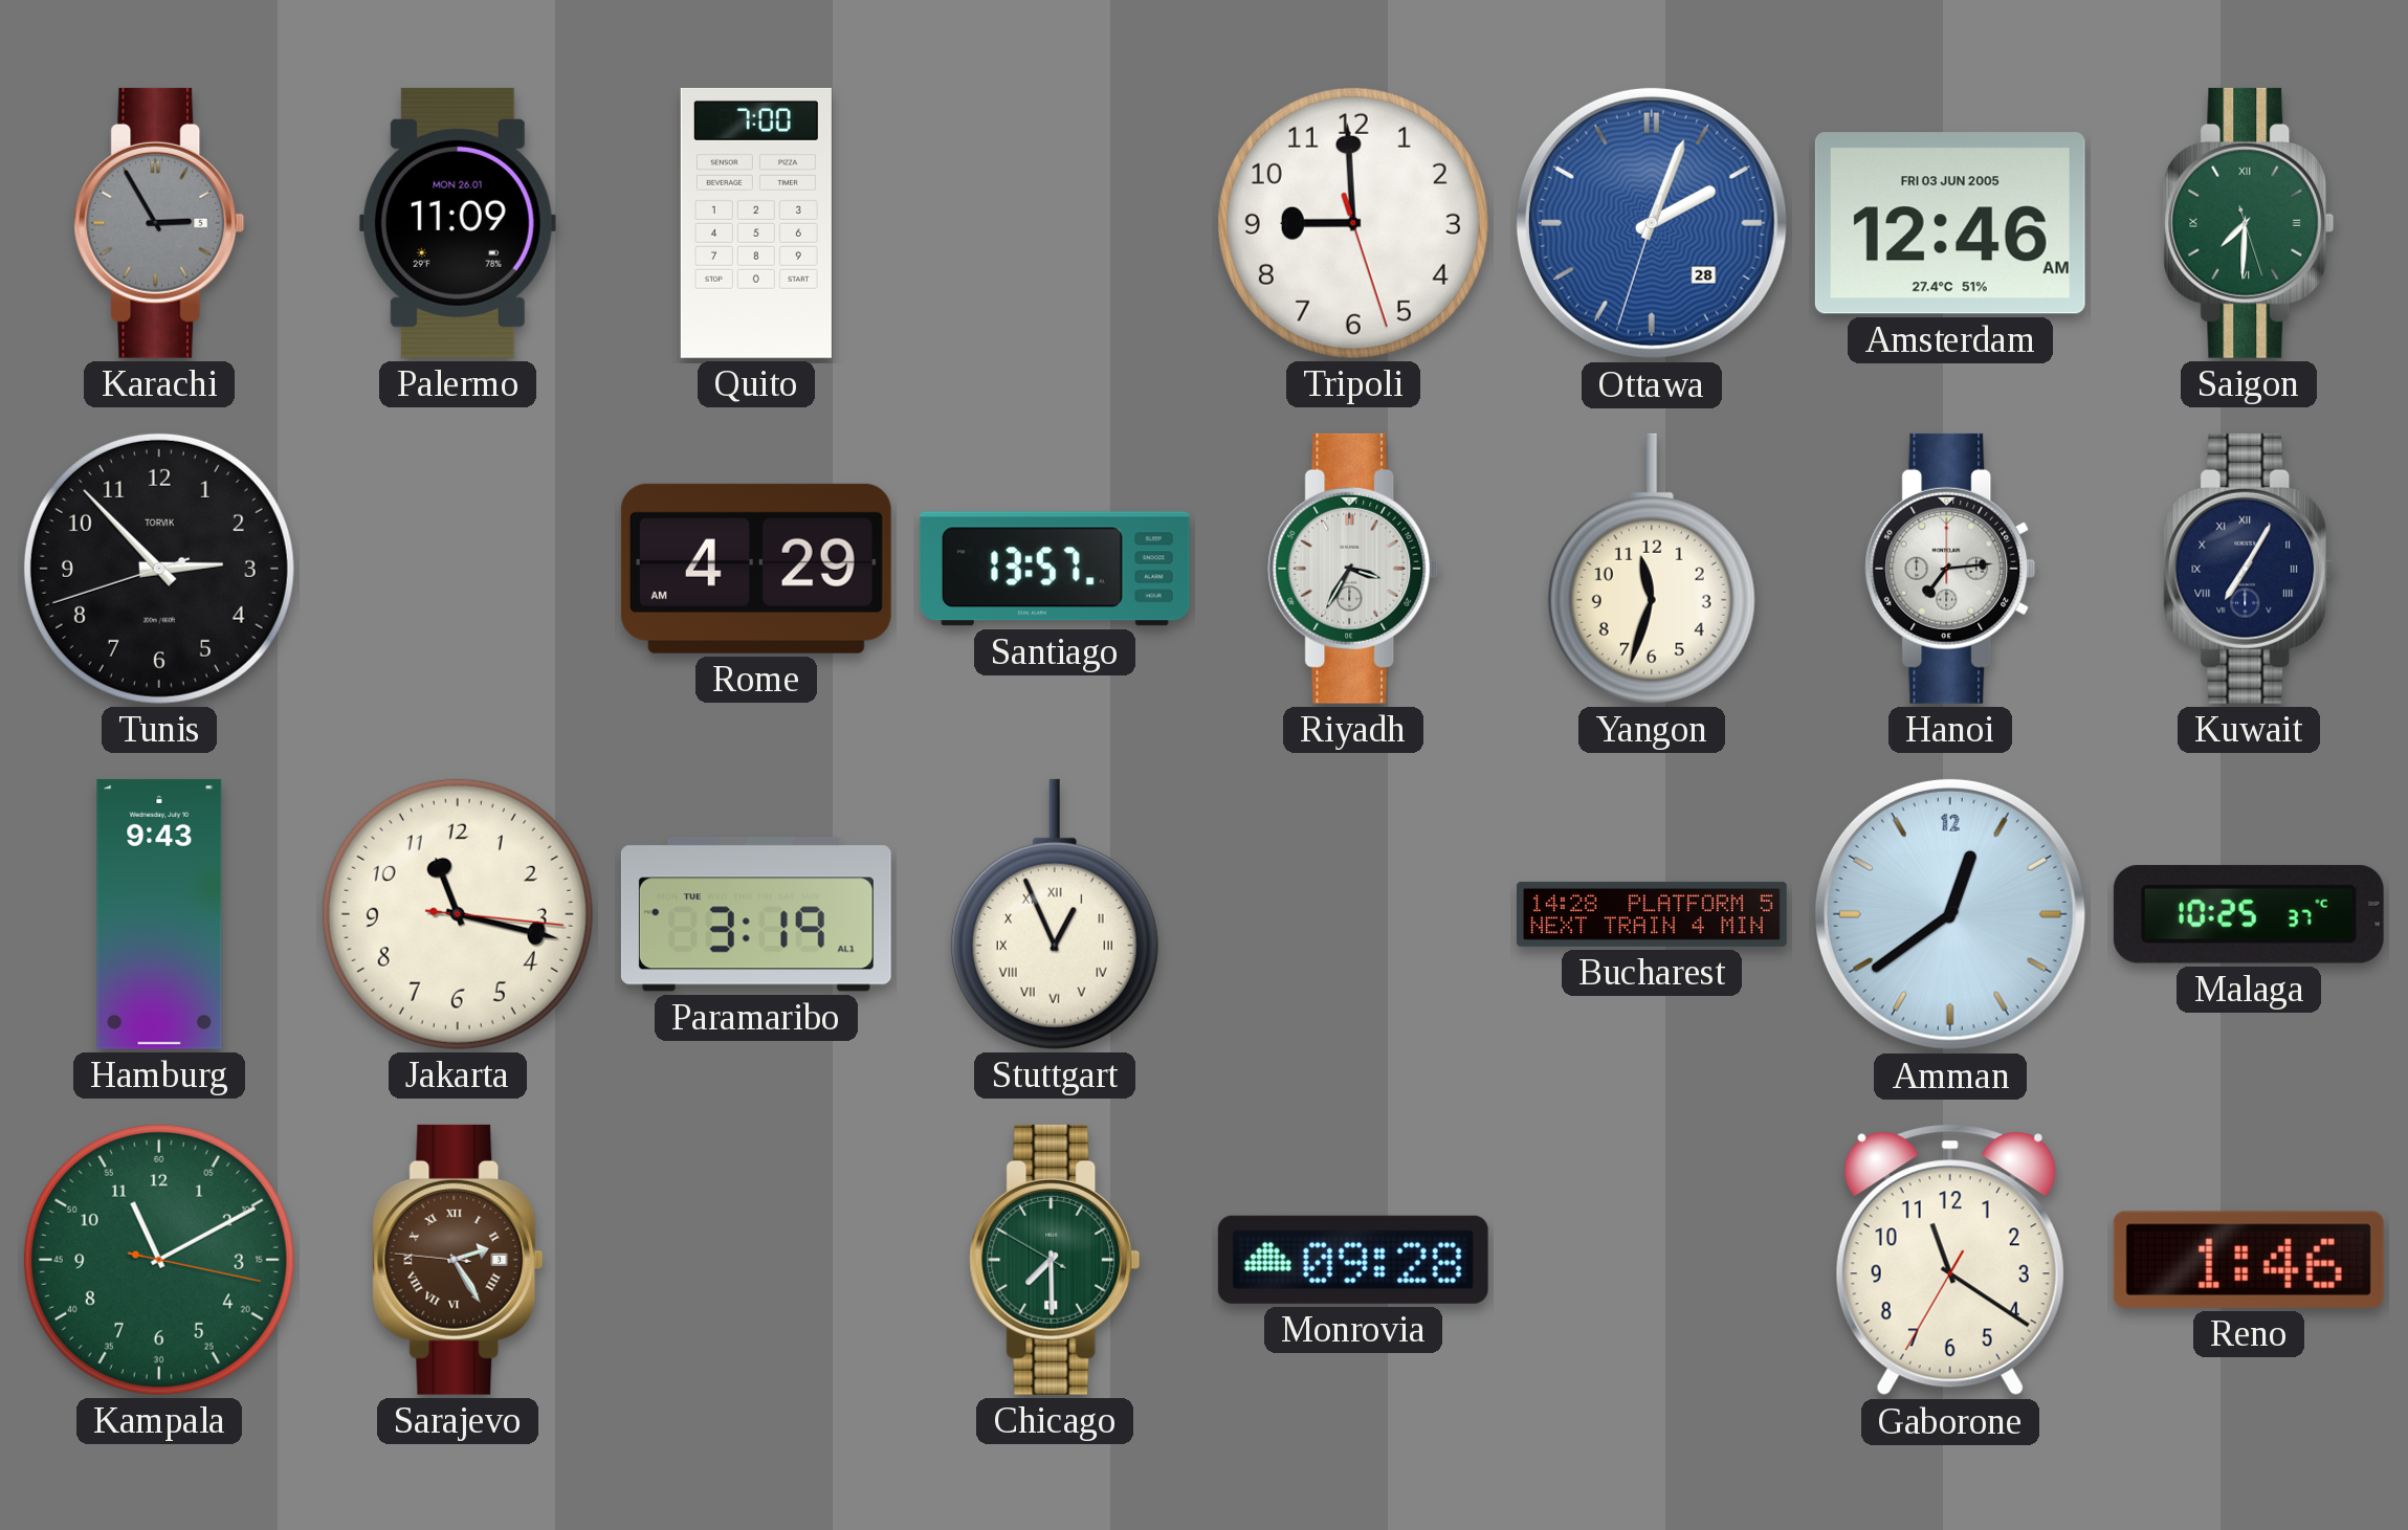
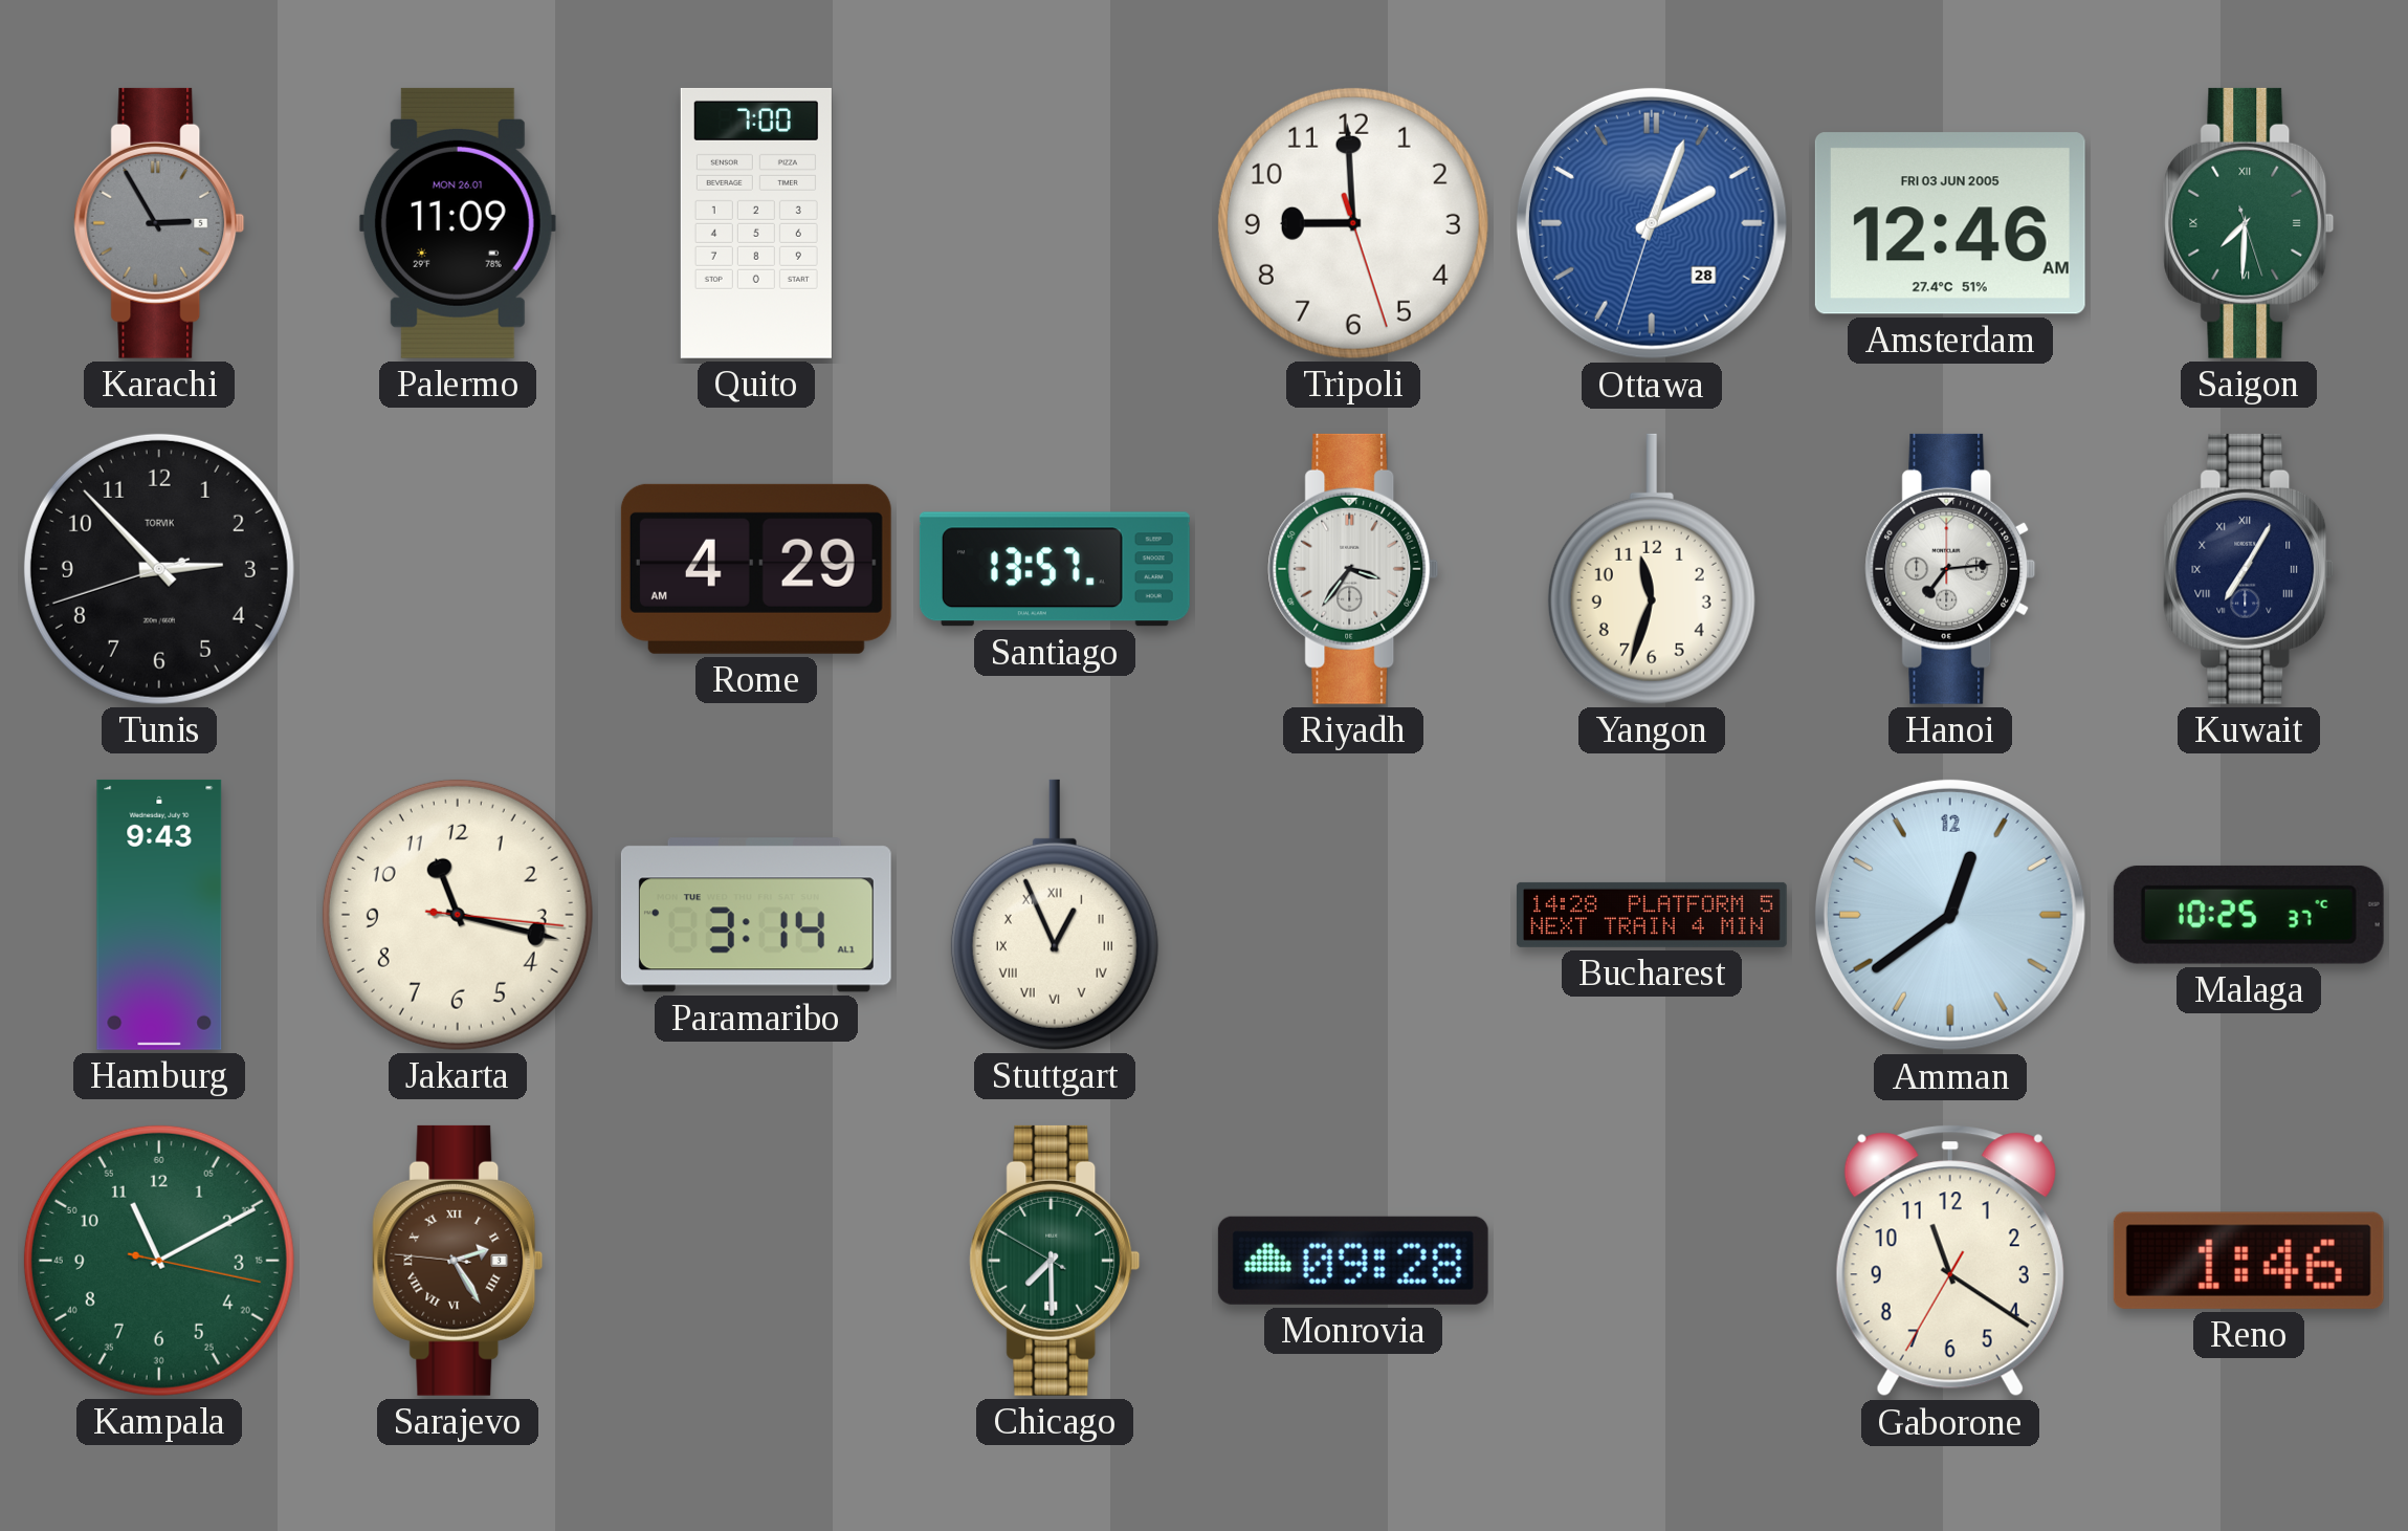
Riyadh: 3:35 -> 3:36
Paramaribo: 3:19 -> 3:14
